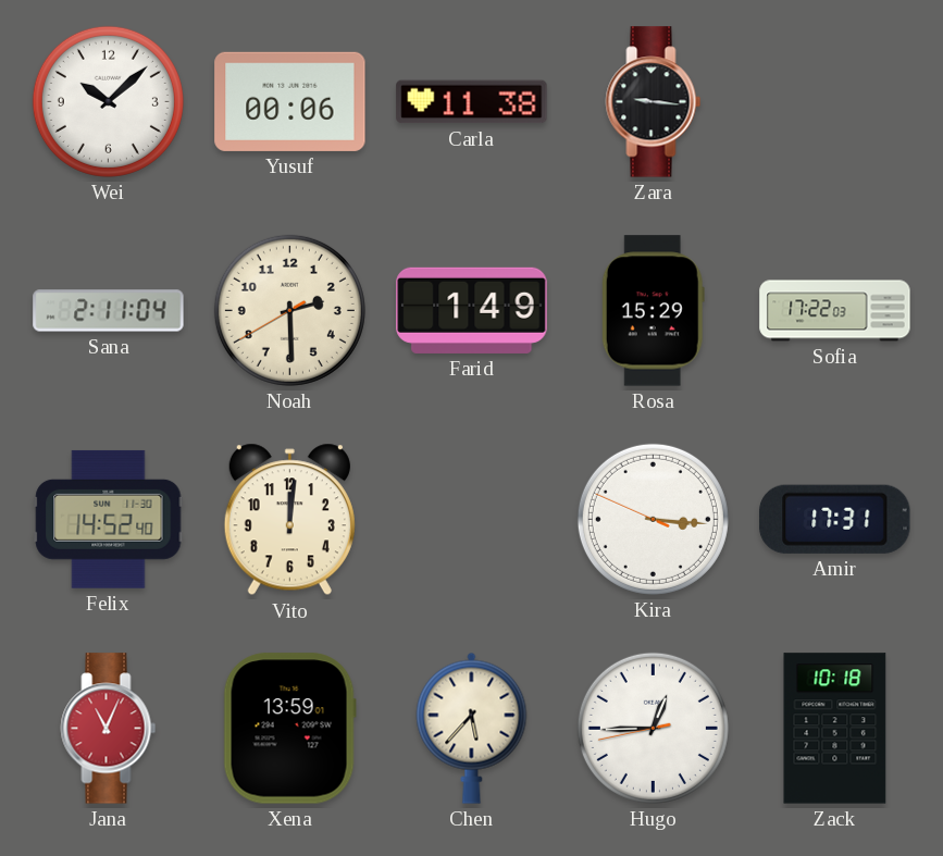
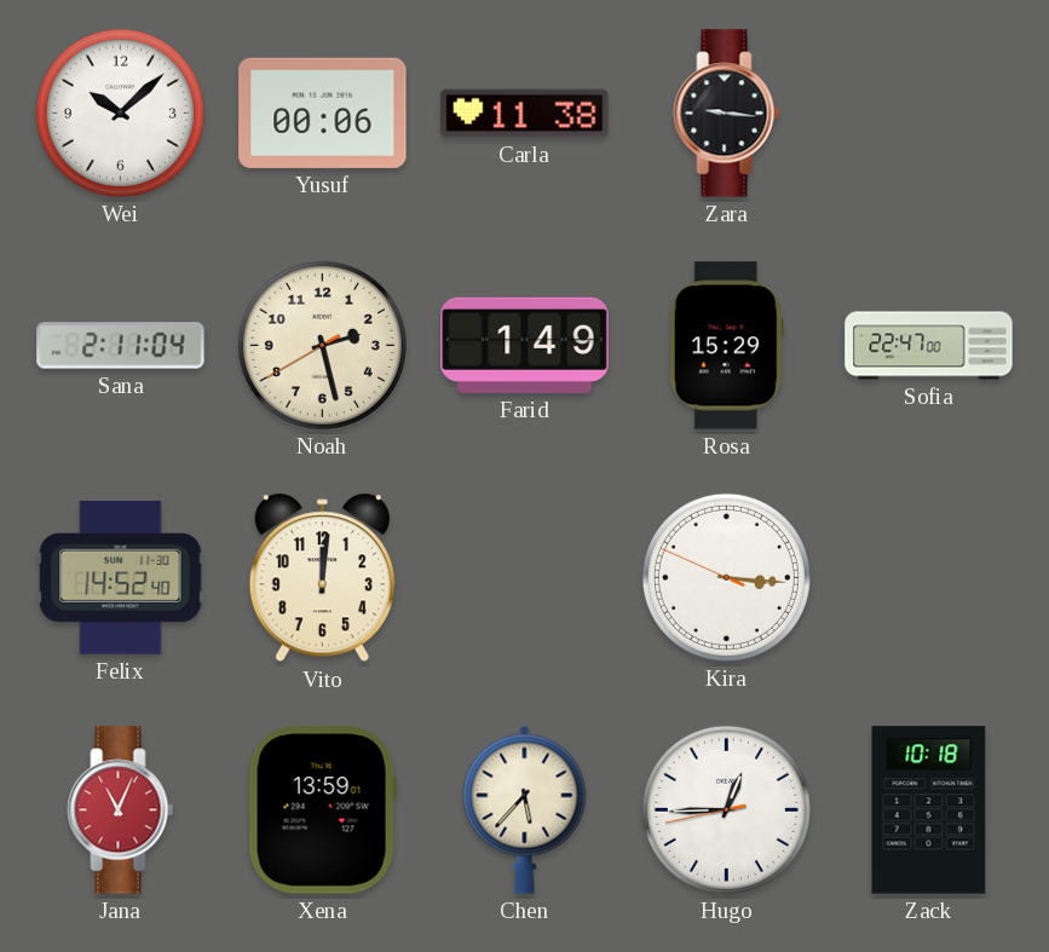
Noah: 2:29 -> 2:27
Sofia: 17:22 -> 22:47
Amir: 17:31 -> none
